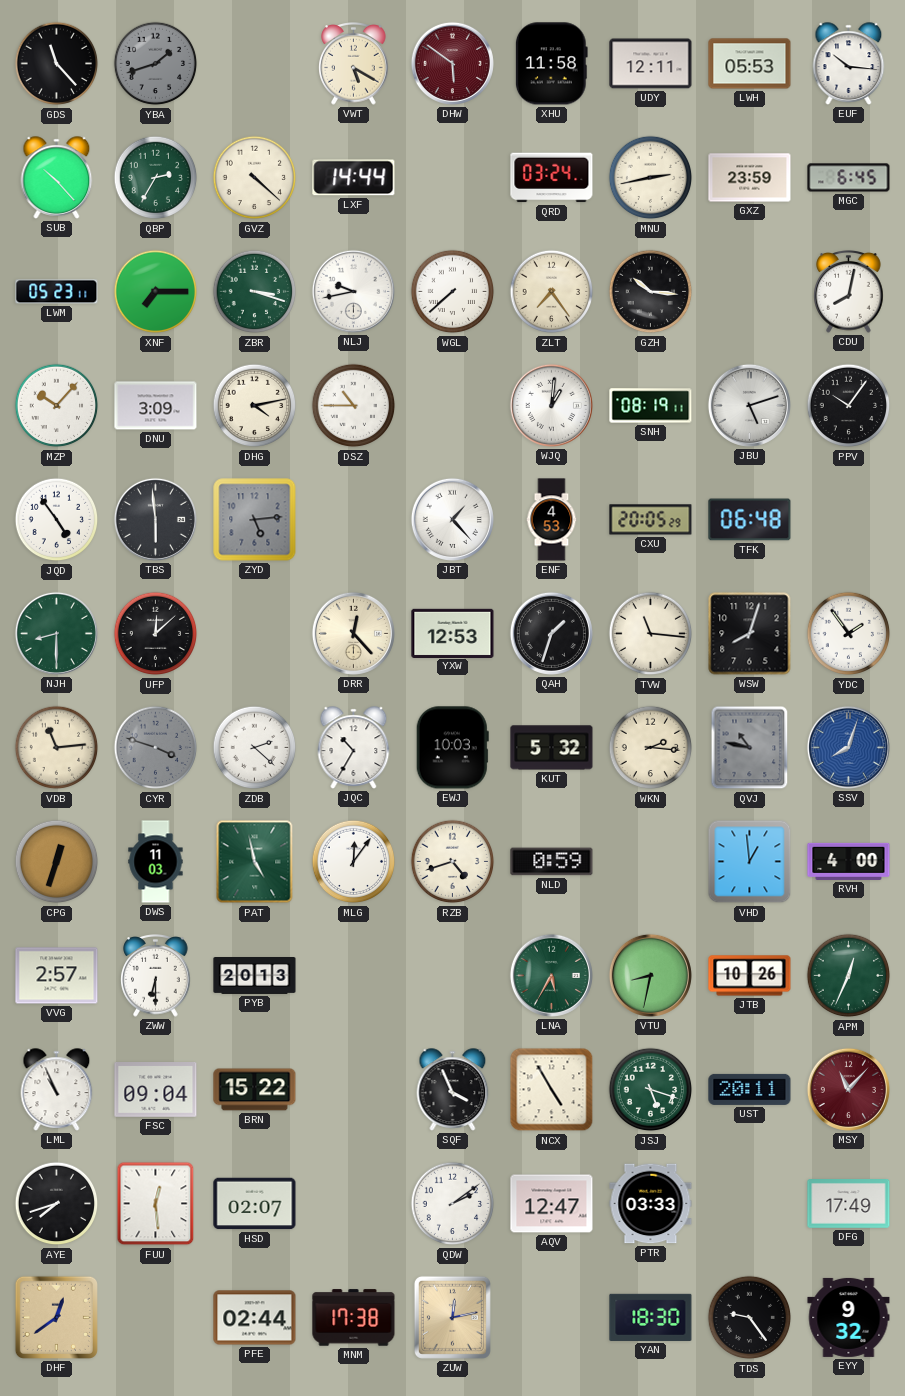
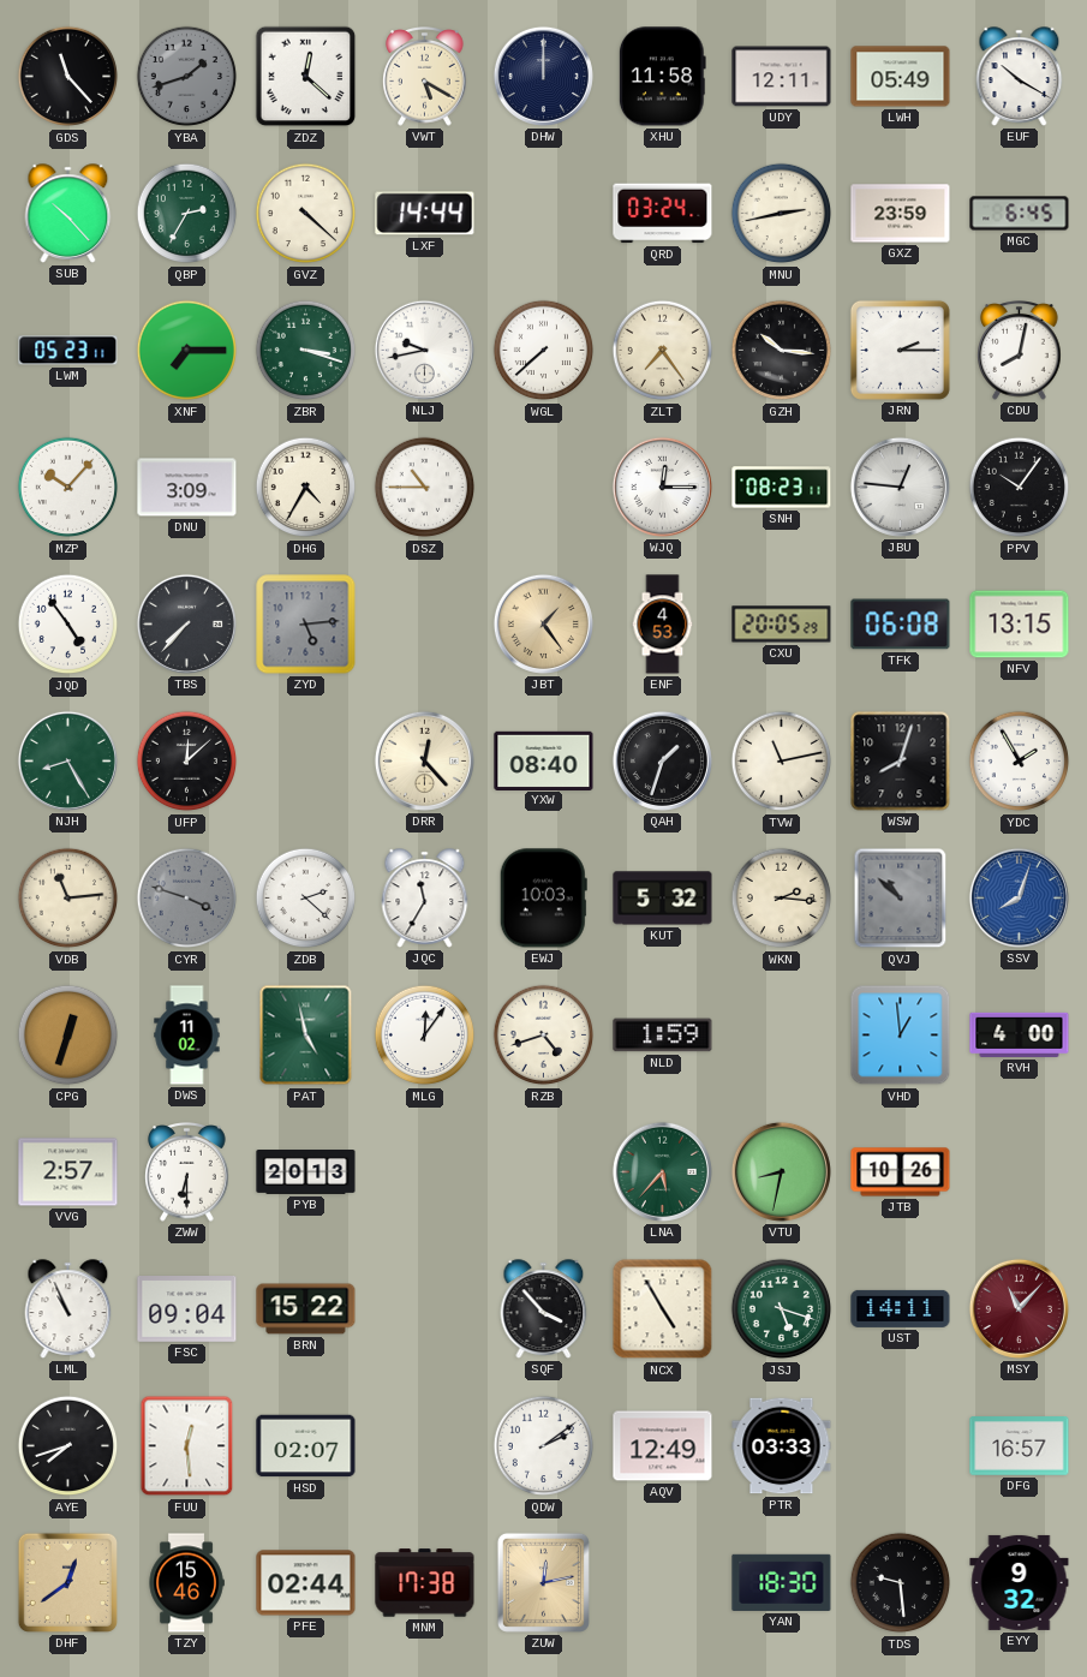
ZDZ: none -> 12:22
DHW: 5:51 -> 12:00
DHW dial: burgundy -> navy
LWH: 05:53 -> 05:49
EUF: 10:16 -> 10:20
JRN: none -> 2:15
DHG: 4:13 -> 4:35
WJQ: 1:01 -> 12:15
SNH: 08:19 -> 08:23
JBU: 5:12 -> 12:46
TBS: 5:59 -> 7:37
JBT: 1:23 -> 1:24
JBT dial: white -> champagne
TFK: 06:48 -> 06:08
NFV: none -> 13:15
NJH: 8:30 -> 8:25
YXW: 12:53 -> 08:40
TVW: 11:16 -> 11:13
YDC: 1:54 -> 1:55
JQC: 10:35 -> 11:35
QVJ: 10:47 -> 10:52
DWS: 11:03 -> 11:02
NLD: 0:59 -> 1:59
LNA: 5:35 -> 5:37
APM: 12:34 -> none
SQF: 3:56 -> 3:53
UST: 20:11 -> 14:11
AQV: 12:47 -> 12:49
DFG: 17:49 -> 16:57
TZY: none -> 15:46
TDS: 9:24 -> 9:29
